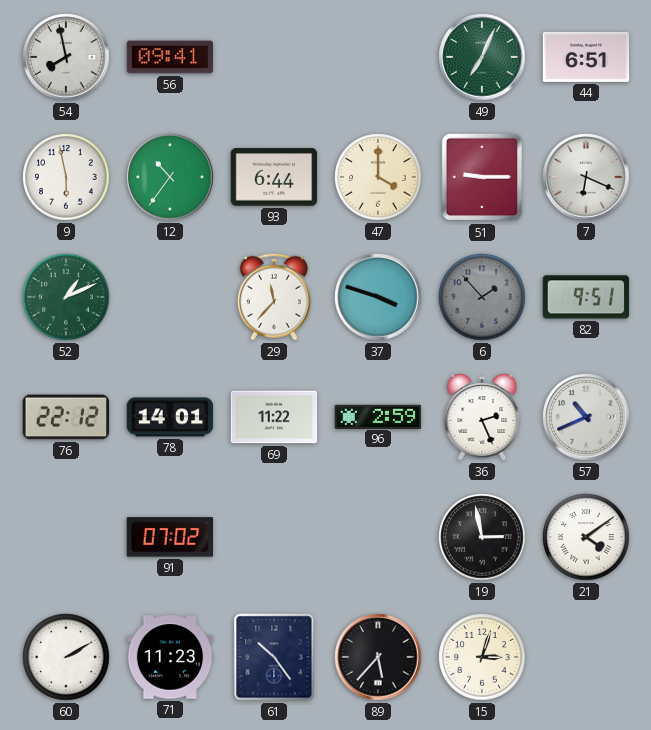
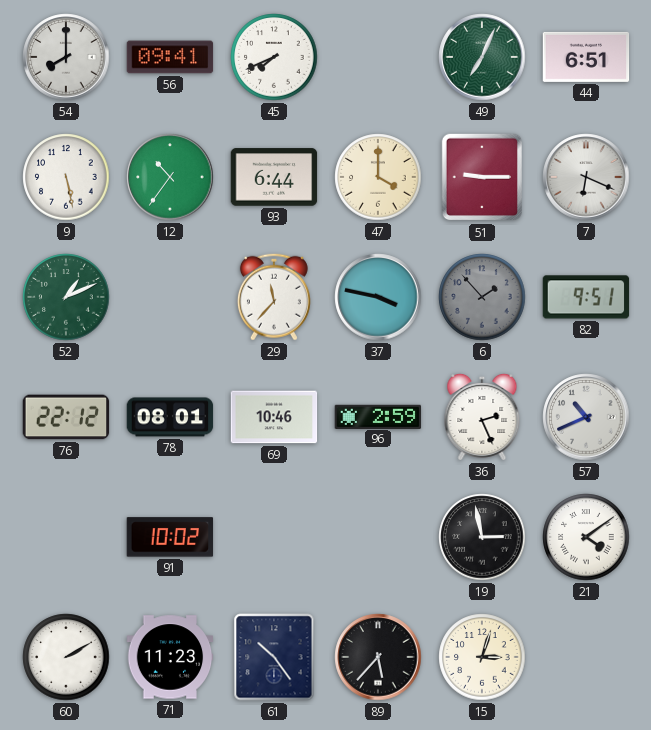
54: 7:58 -> 8:00
45: none -> 7:41
9: 5:58 -> 5:28
37: 3:48 -> 3:47
78: 14:01 -> 08:01
69: 11:22 -> 10:46
91: 07:02 -> 10:02
